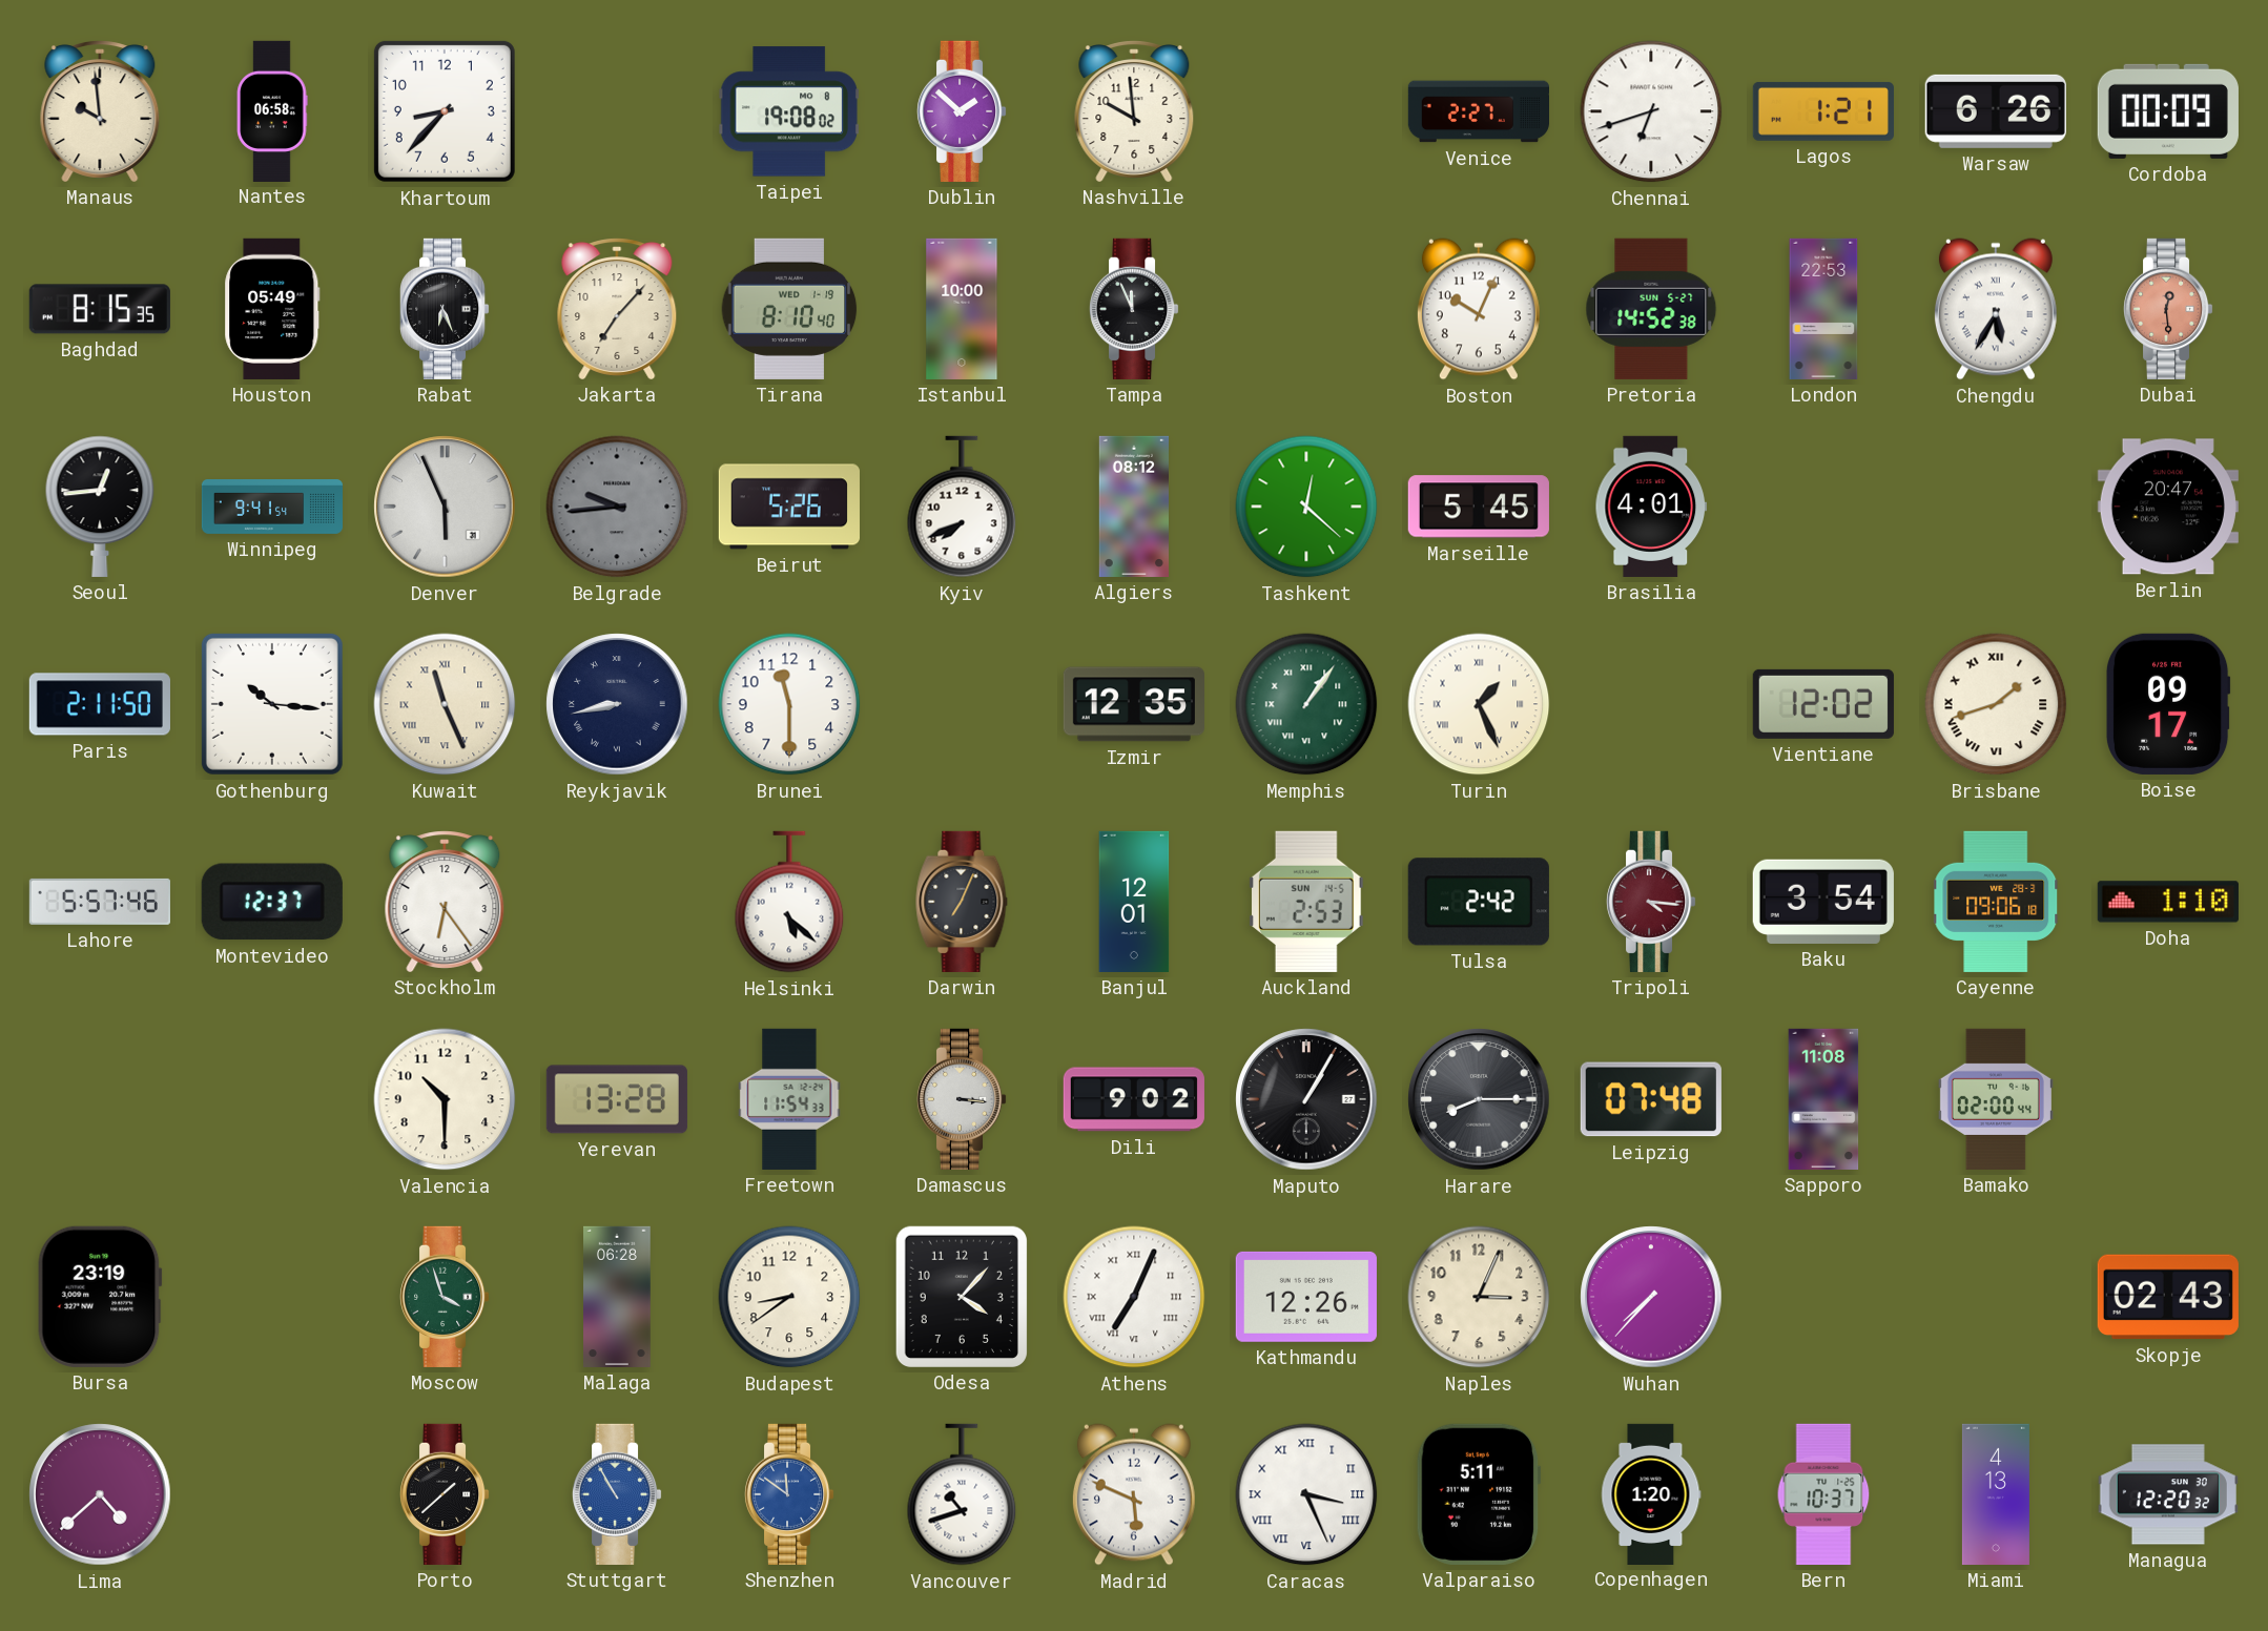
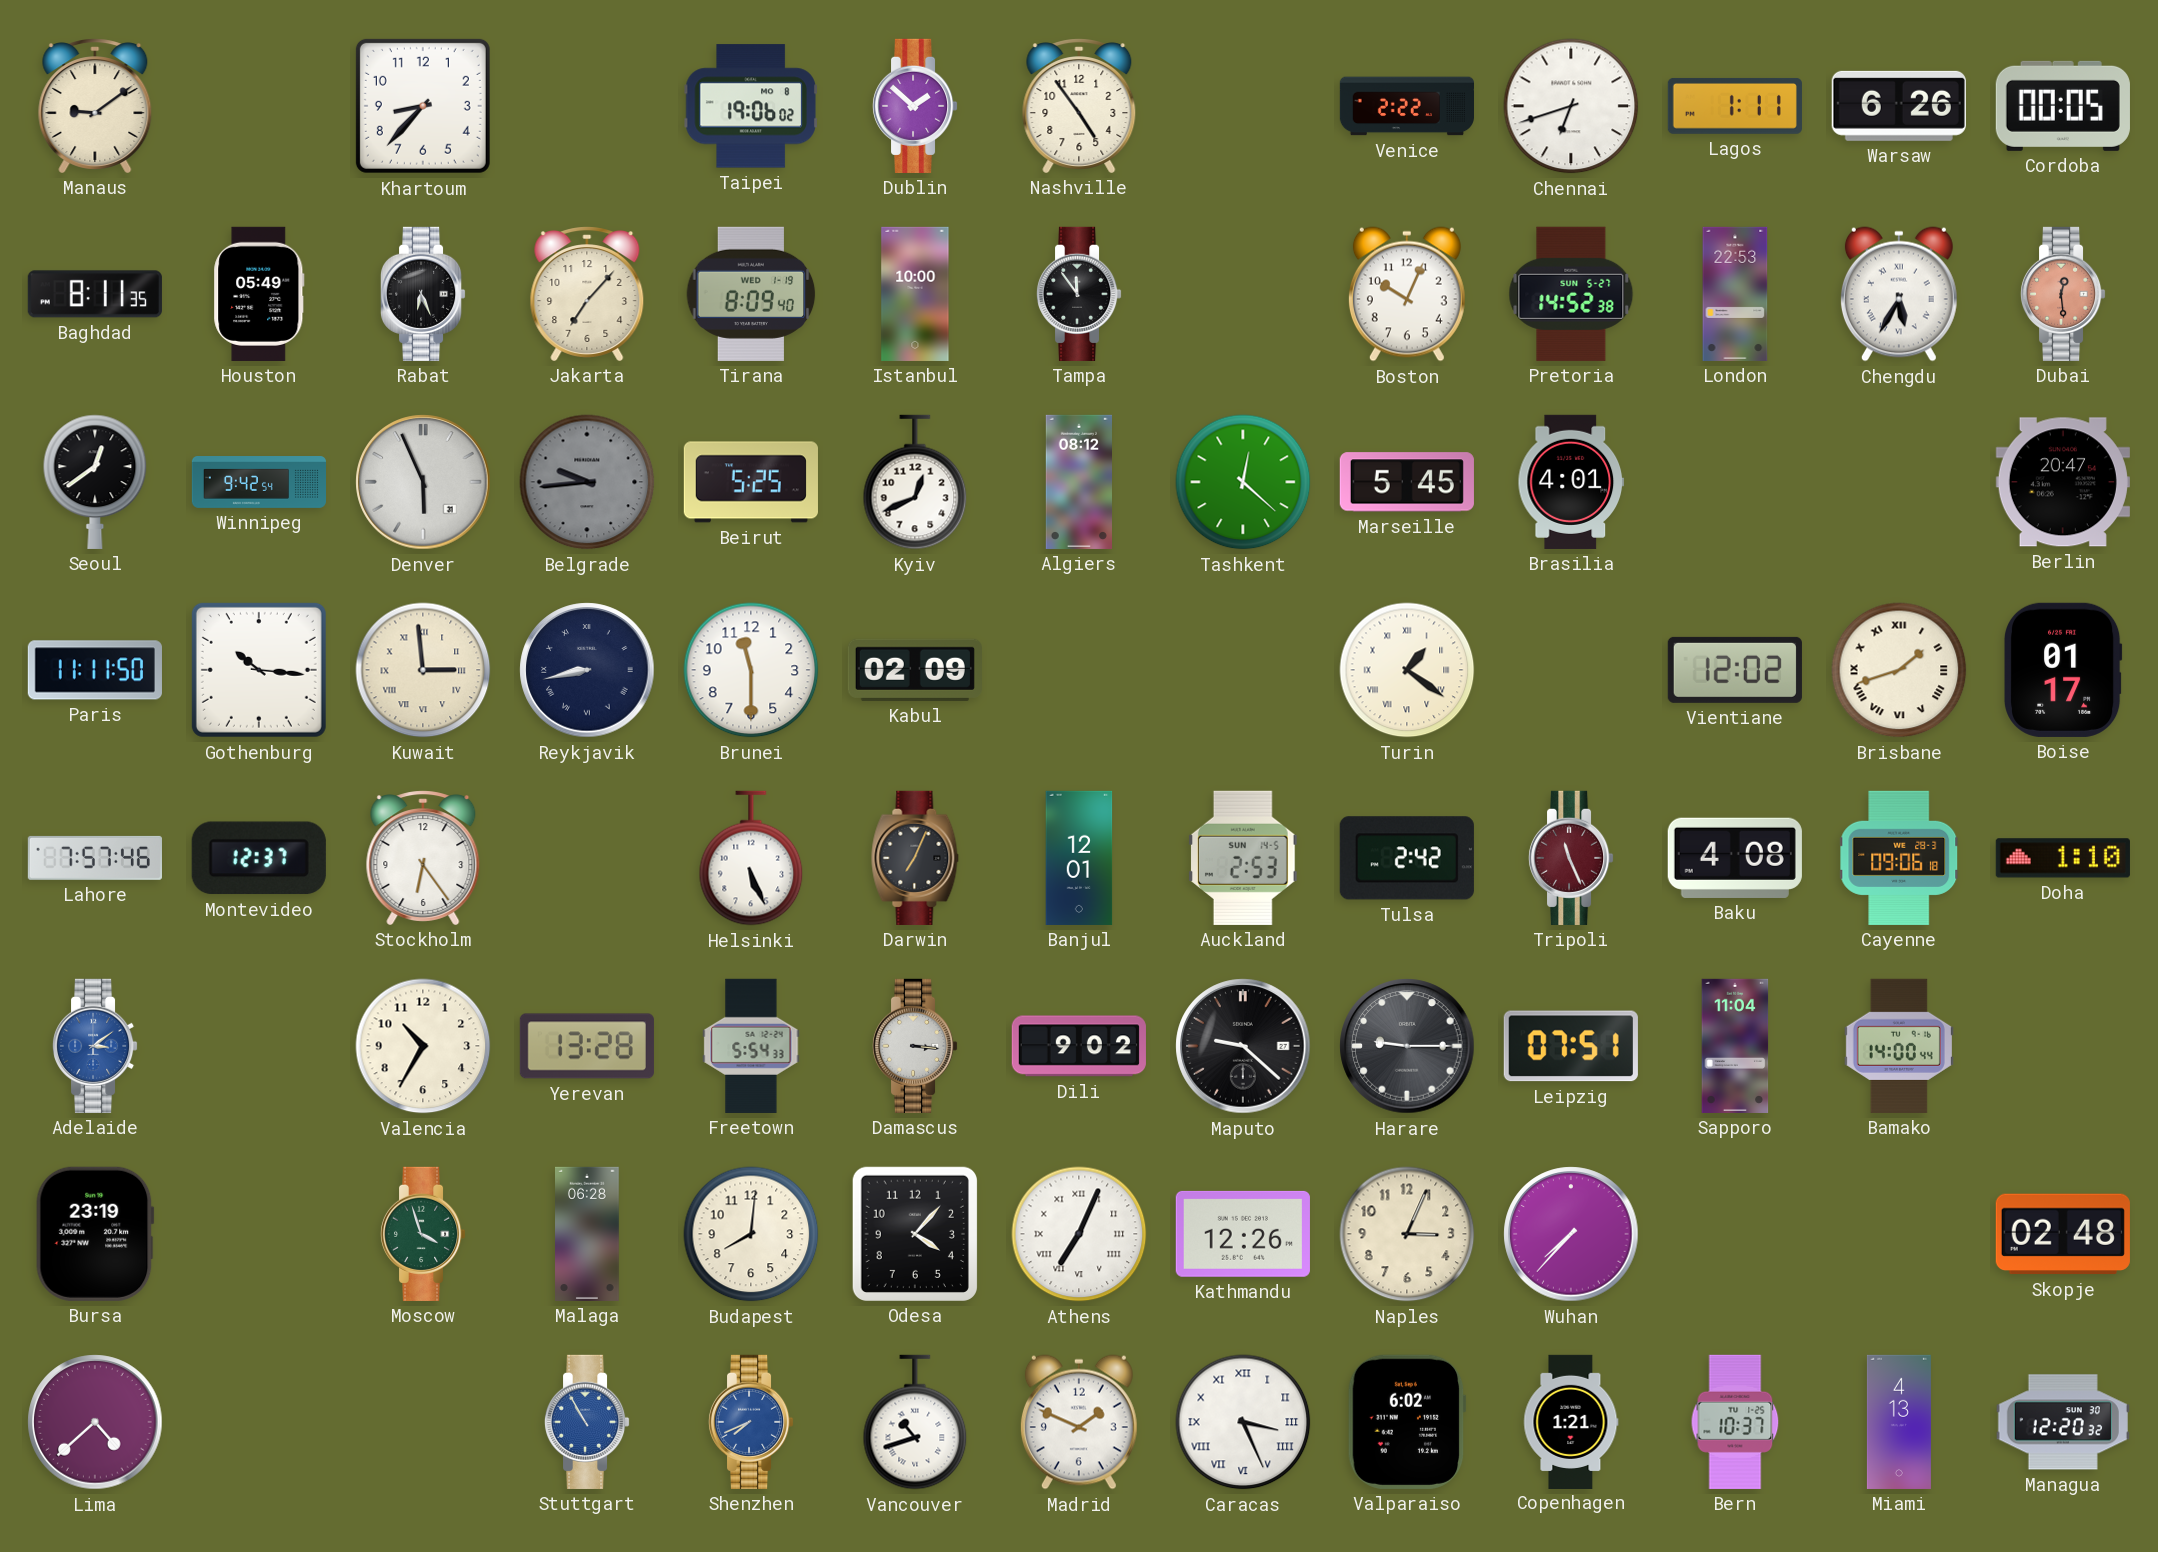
Manaus: 9:59 -> 9:09
Nantes: 06:58 -> none
Taipei: 19:08 -> 19:06
Nashville: 9:59 -> 4:54
Venice: 2:27 -> 2:22
Lagos: 1:21 -> 1:11
Cordoba: 00:09 -> 00:05
Baghdad: 8:15 -> 8:11
Tirana: 8:10 -> 8:09
Tampa: 11:56 -> 11:54
Seoul: 12:44 -> 12:39
Winnipeg: 9:41 -> 9:42
Beirut: 5:26 -> 5:25
Kyiv: 7:41 -> 12:41
Paris: 2:11 -> 11:11
Kuwait: 11:26 -> 2:59
Kabul: none -> 02:09
Izmir: 12:35 -> none
Memphis: 1:06 -> none
Turin: 1:26 -> 1:21
Boise: 09:17 -> 01:17
Lahore: 5:57 -> 7:57
Helsinki: 5:22 -> 5:26
Tripoli: 4:16 -> 11:26
Baku: 3:54 -> 4:08
Adelaide: none -> 3:09
Valencia: 10:30 -> 10:35
Freetown: 11:54 -> 5:54
Maputo: 1:05 -> 9:22
Harare: 8:15 -> 9:15
Leipzig: 07:48 -> 07:51
Sapporo: 11:08 -> 11:04
Bamako: 02:00 -> 14:00
Budapest: 8:39 -> 8:01
Skopje: 02:43 -> 02:48
Porto: 1:38 -> none
Shenzhen: 11:51 -> 7:41
Madrid: 5:49 -> 1:49
Valparaiso: 5:11 -> 6:02
Copenhagen: 1:20 -> 1:21
